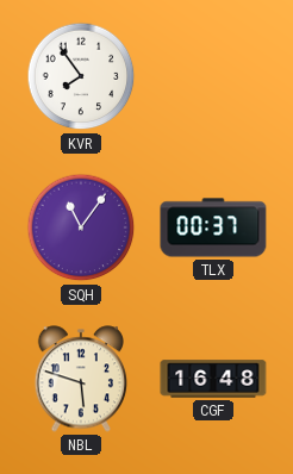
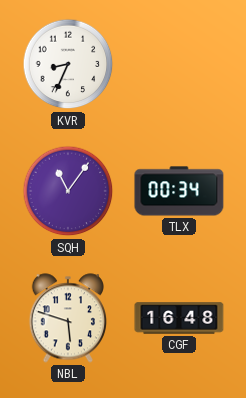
KVR: 7:54 -> 8:34
TLX: 00:37 -> 00:34
